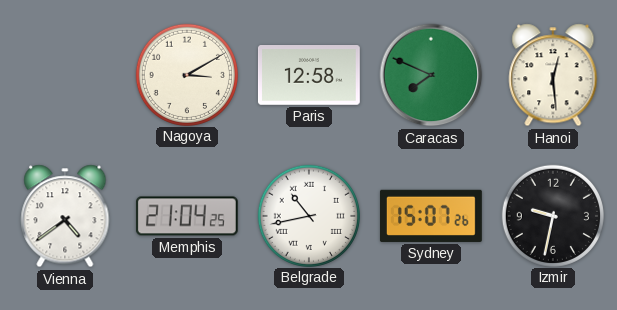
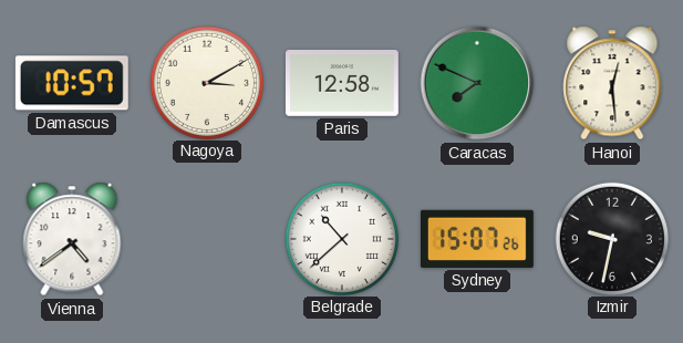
Damascus: none -> 10:57
Memphis: 21:04 -> none
Belgrade: 10:43 -> 10:38
